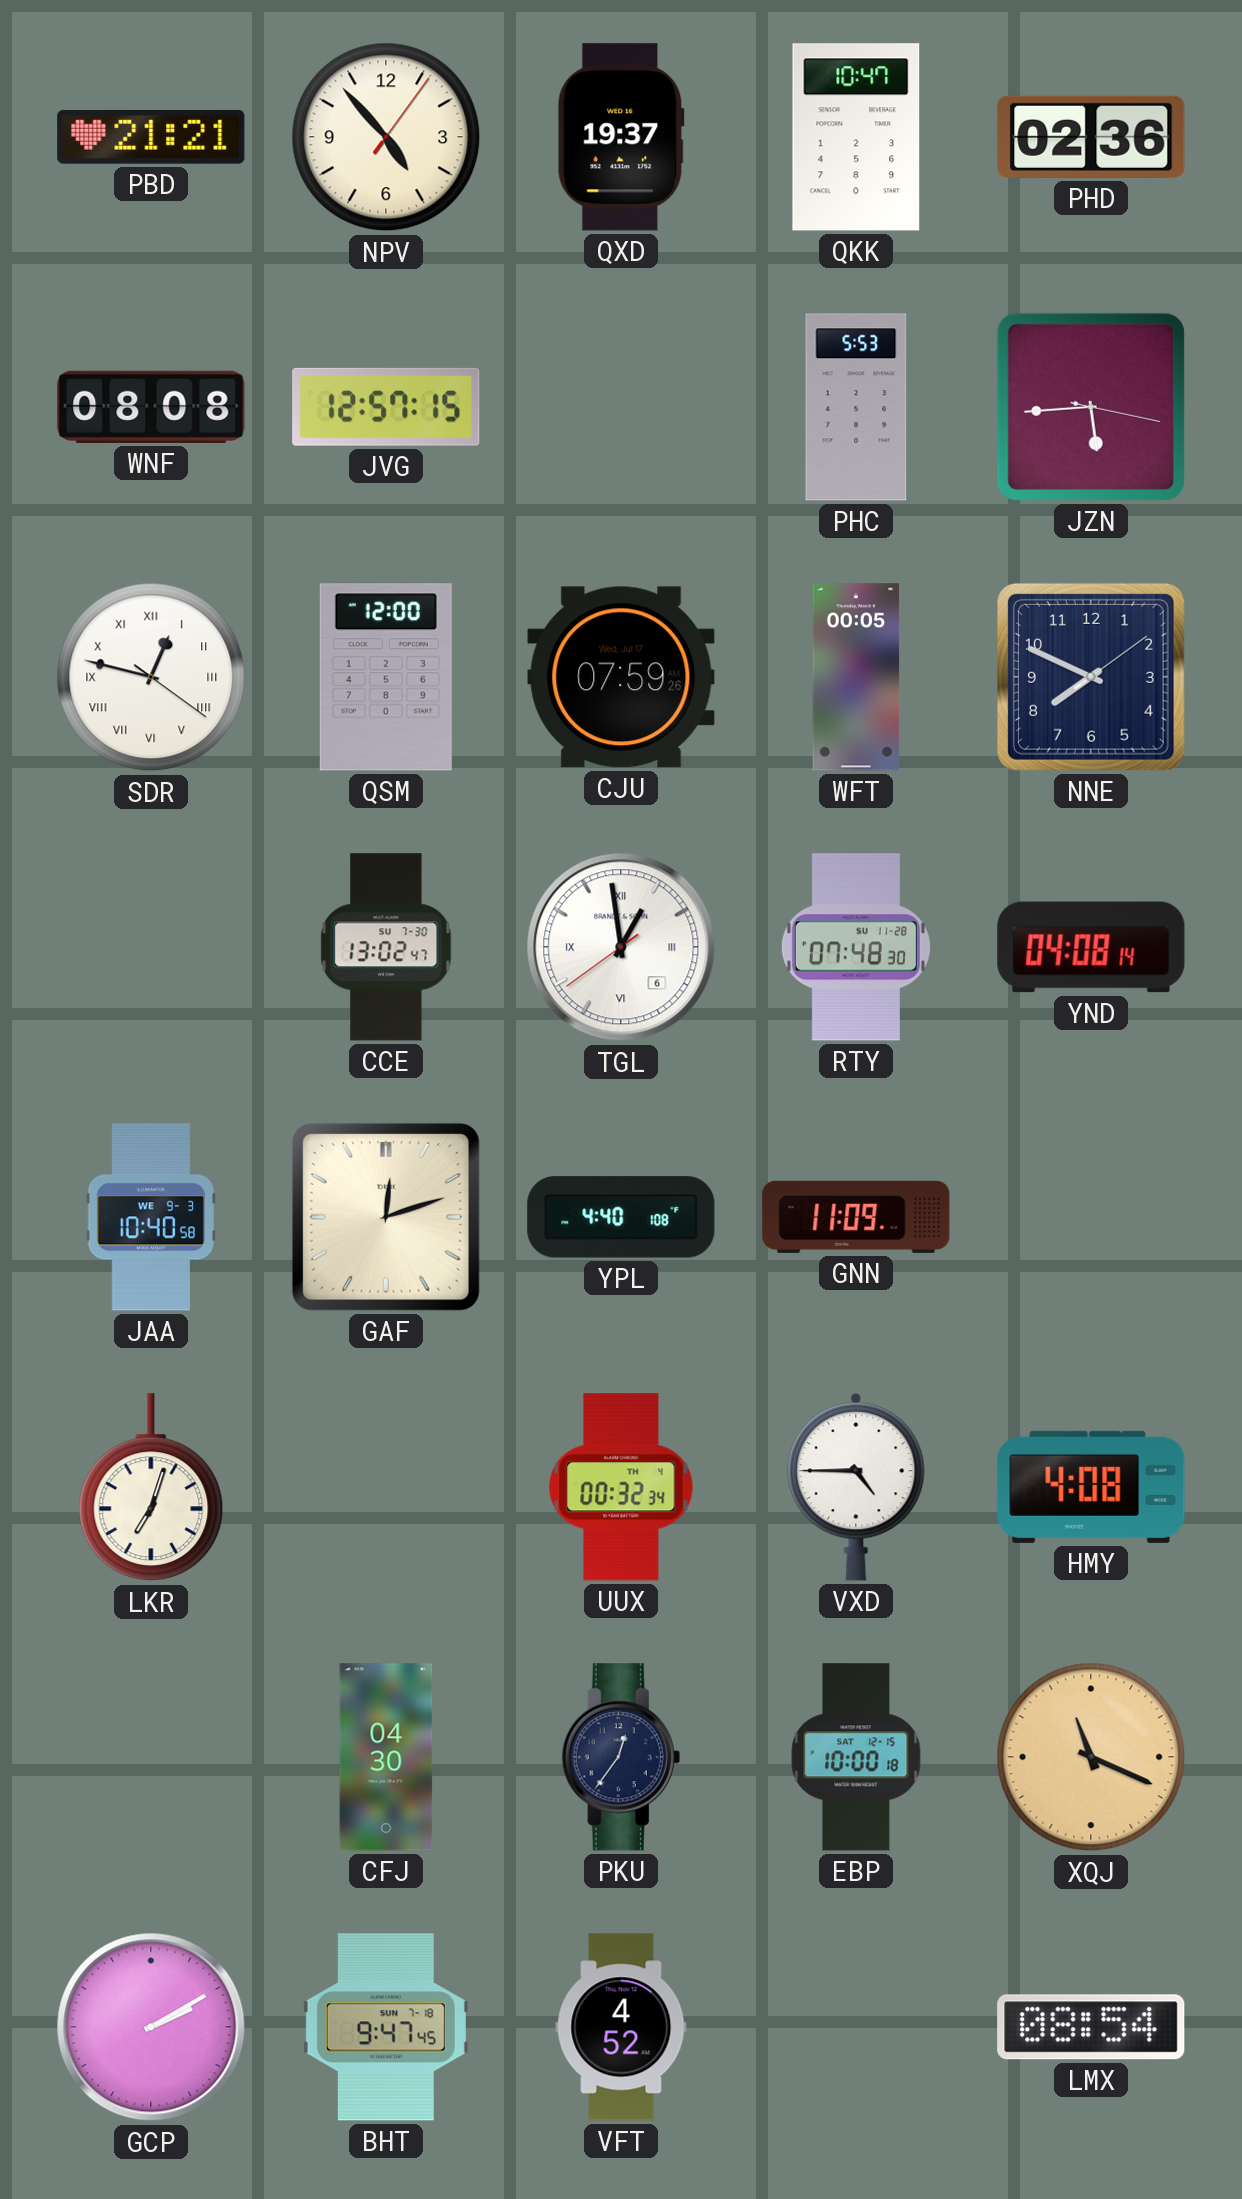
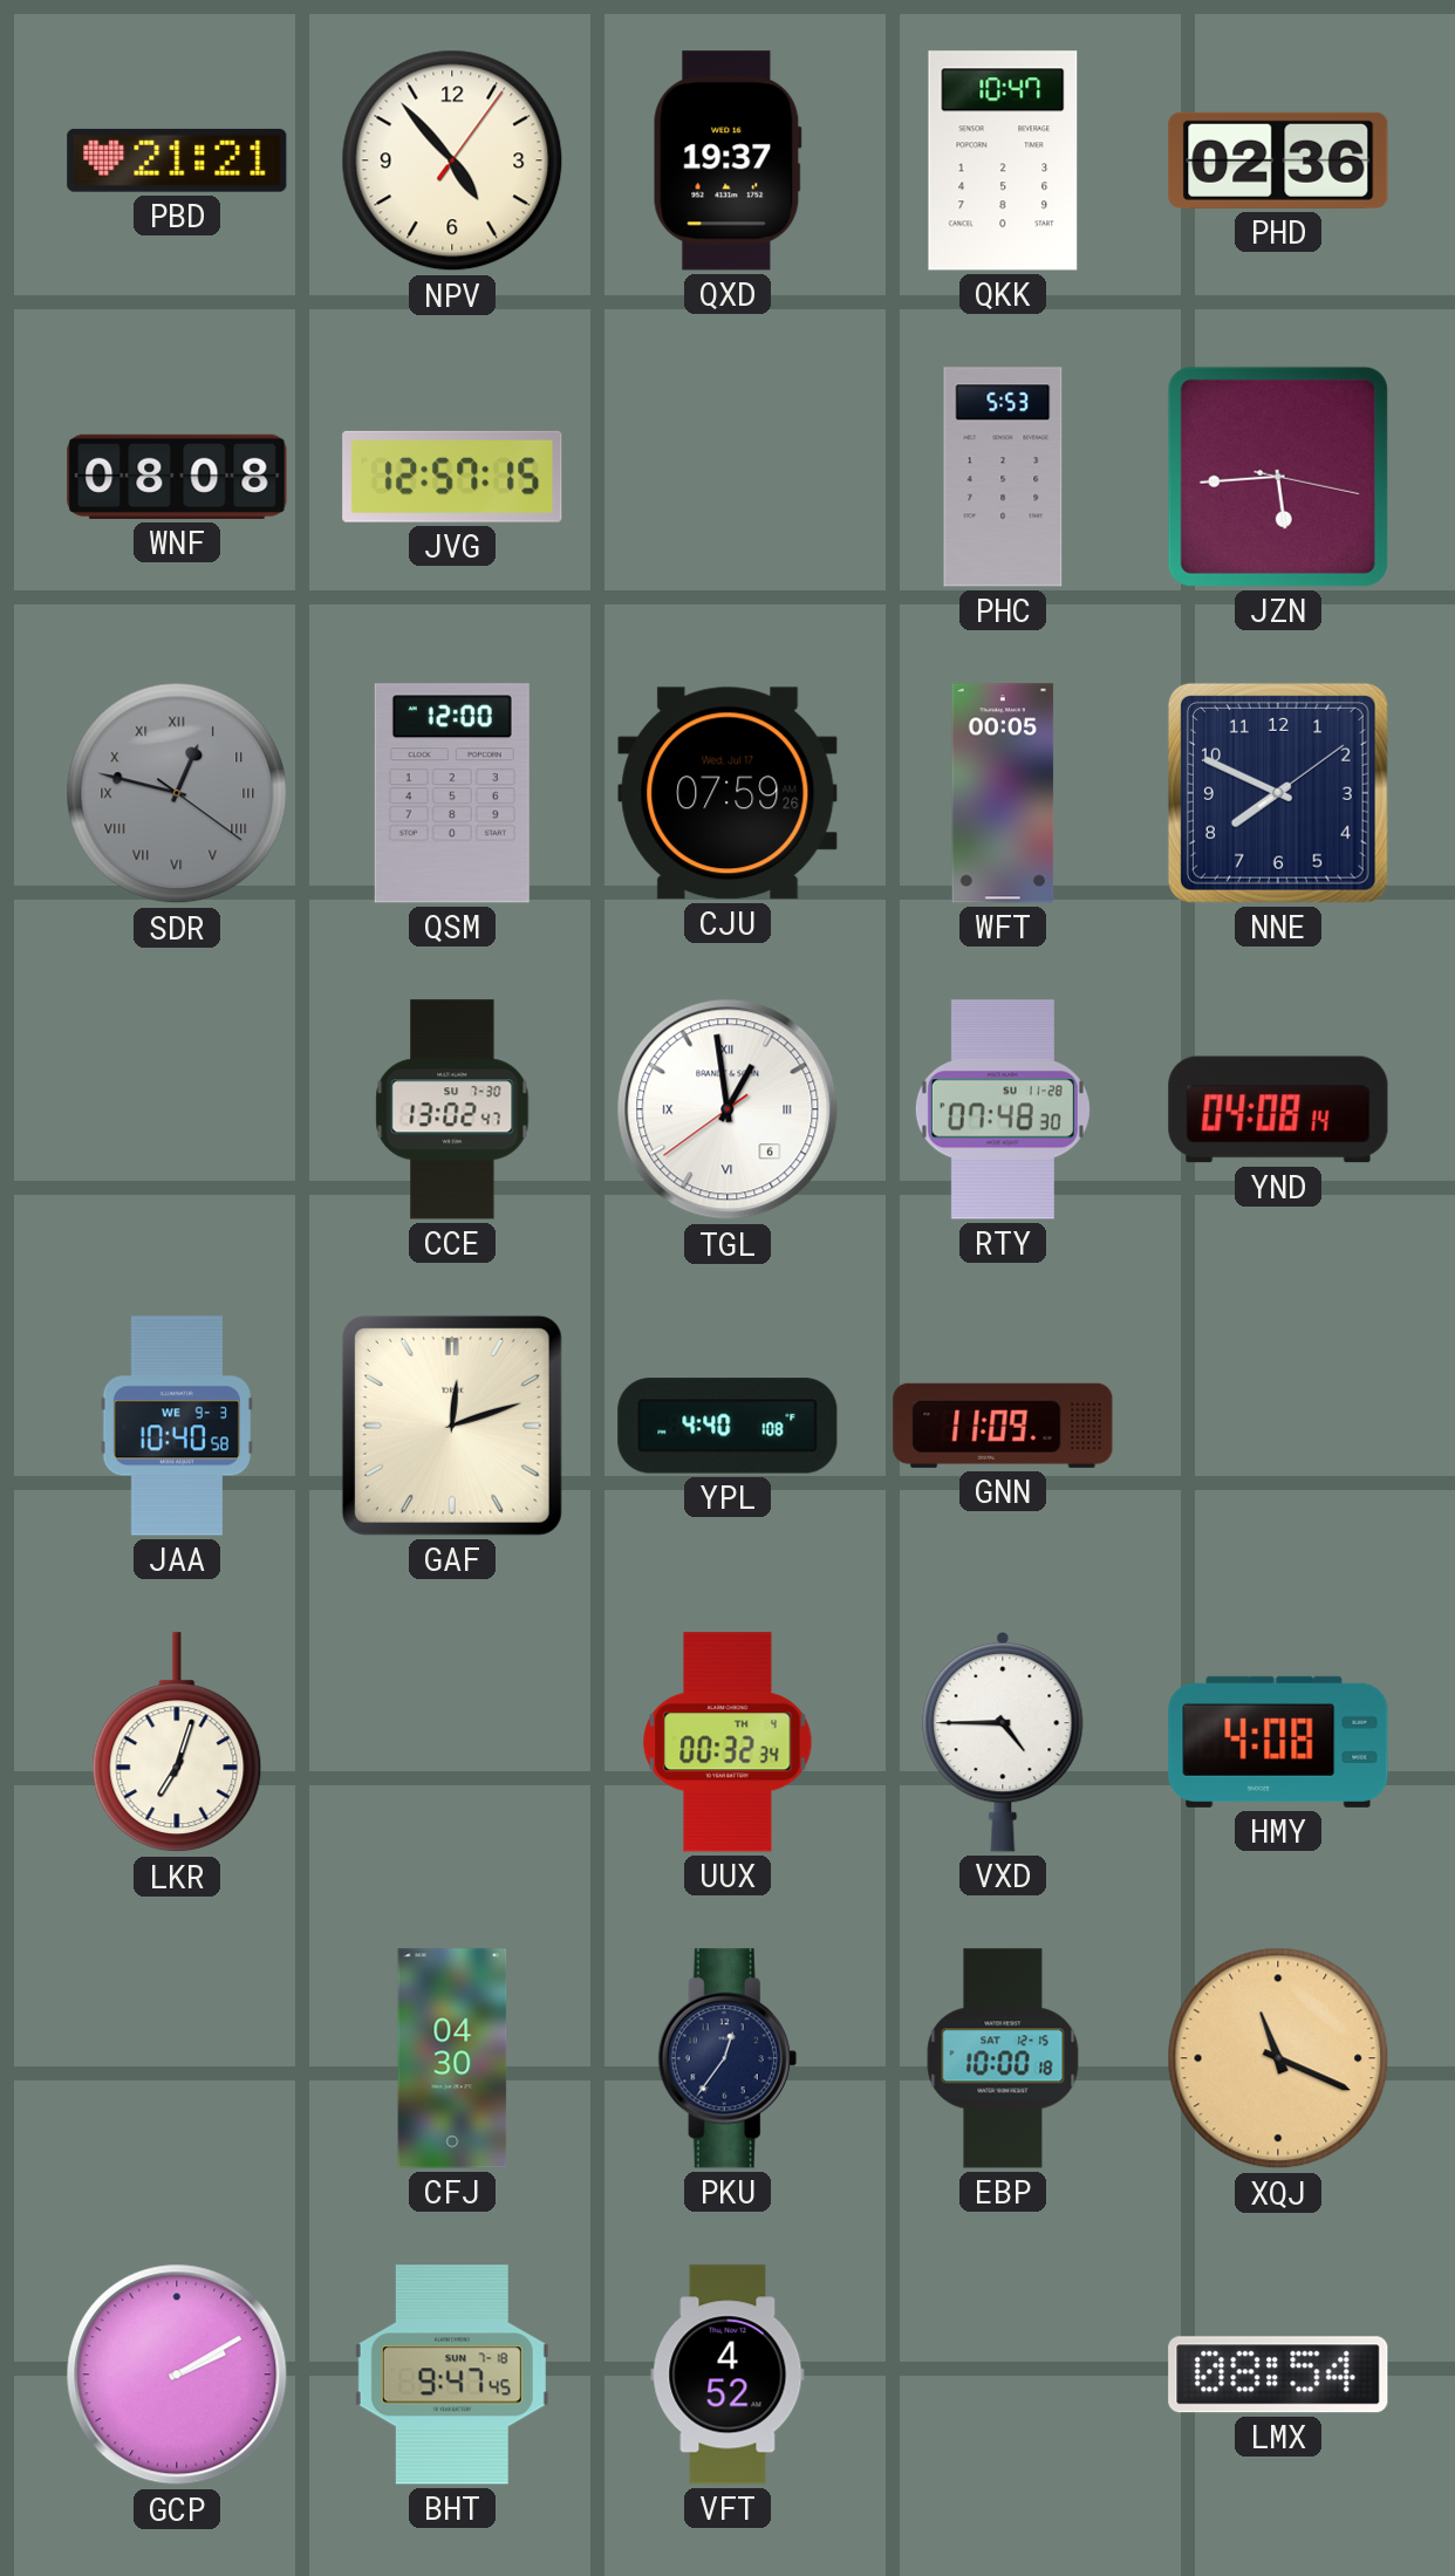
SDR dial: white -> grey
